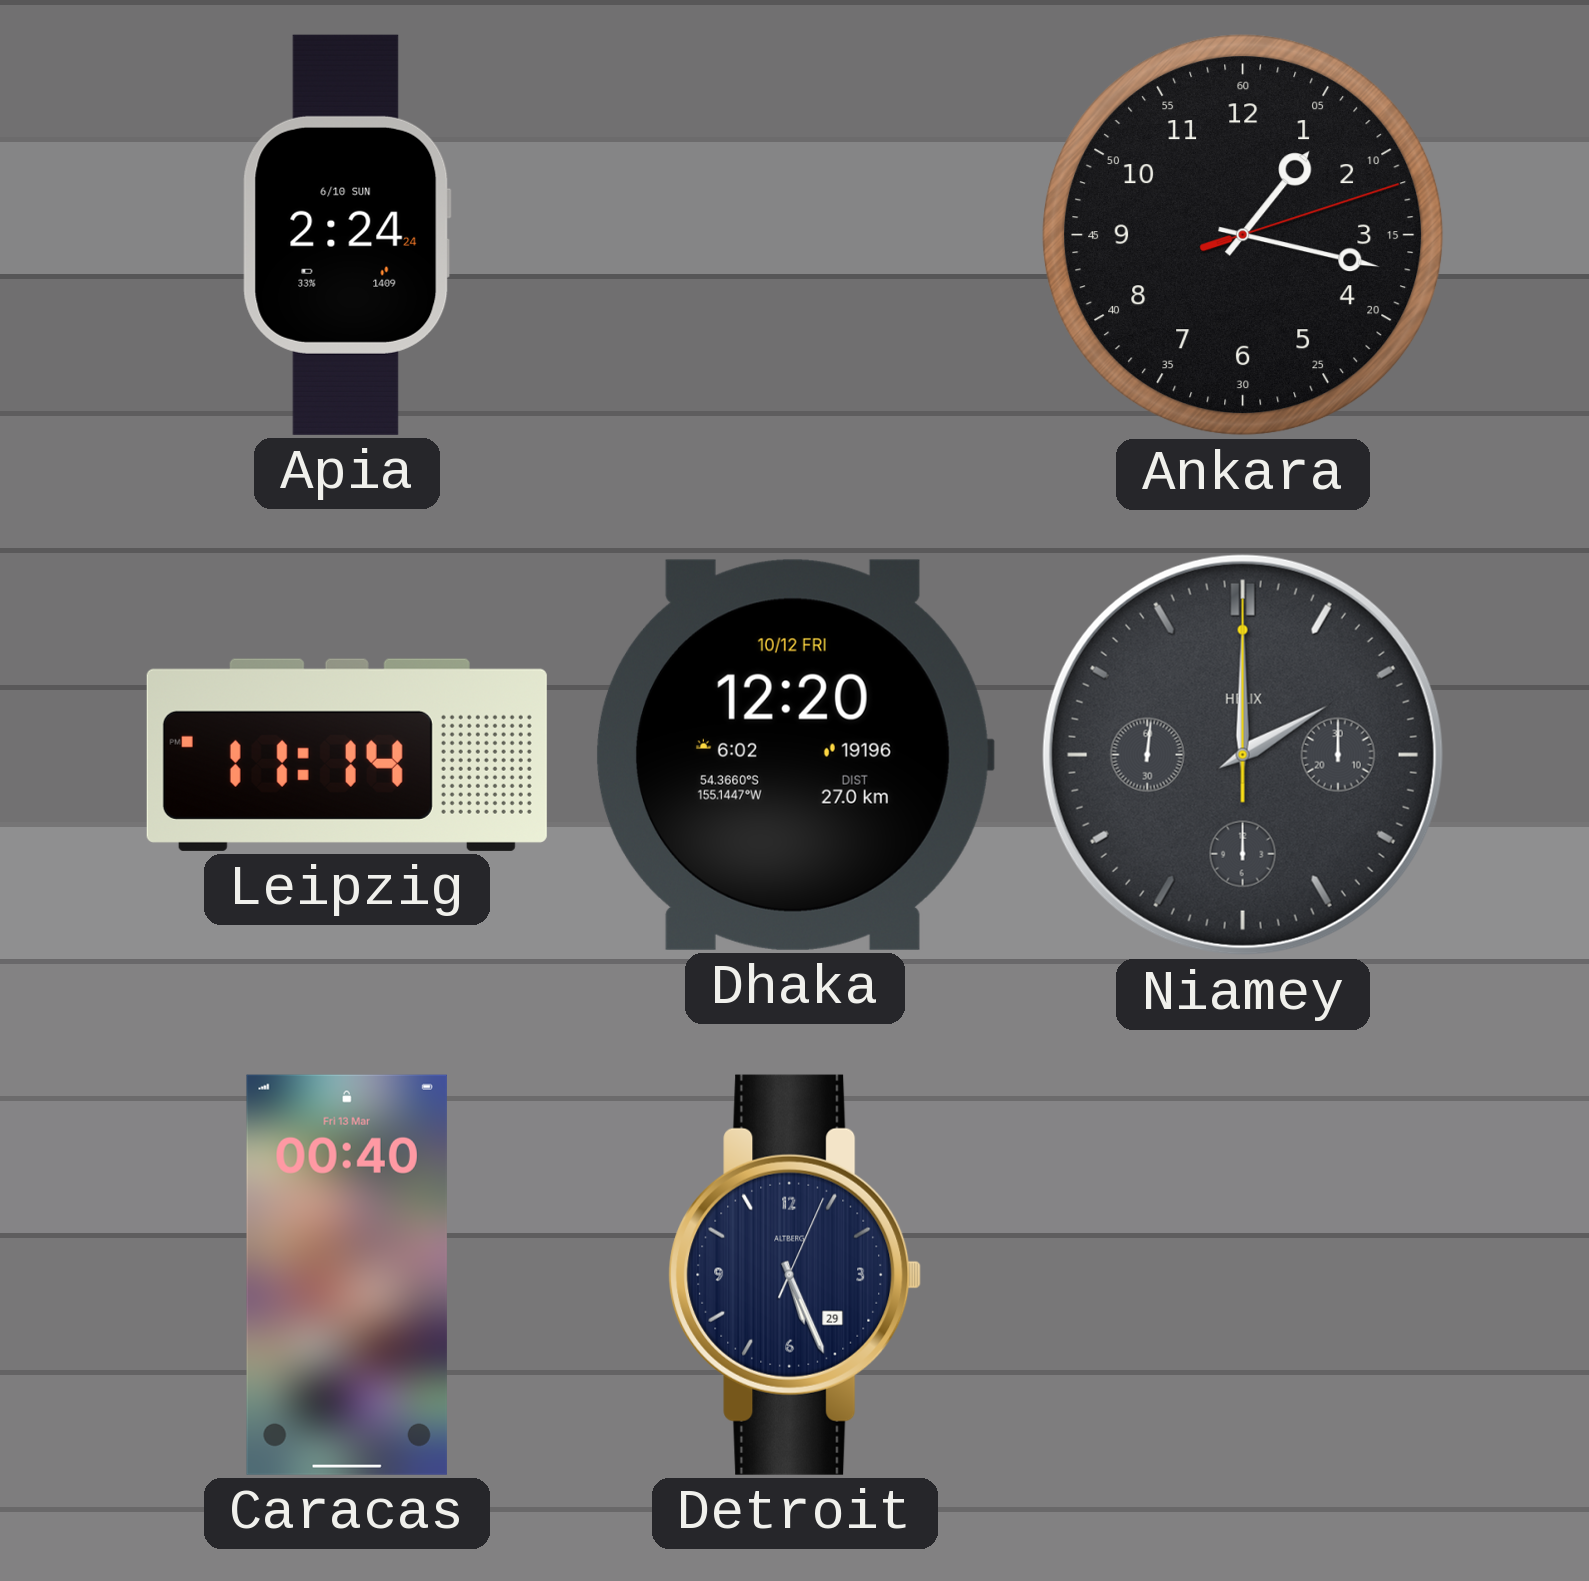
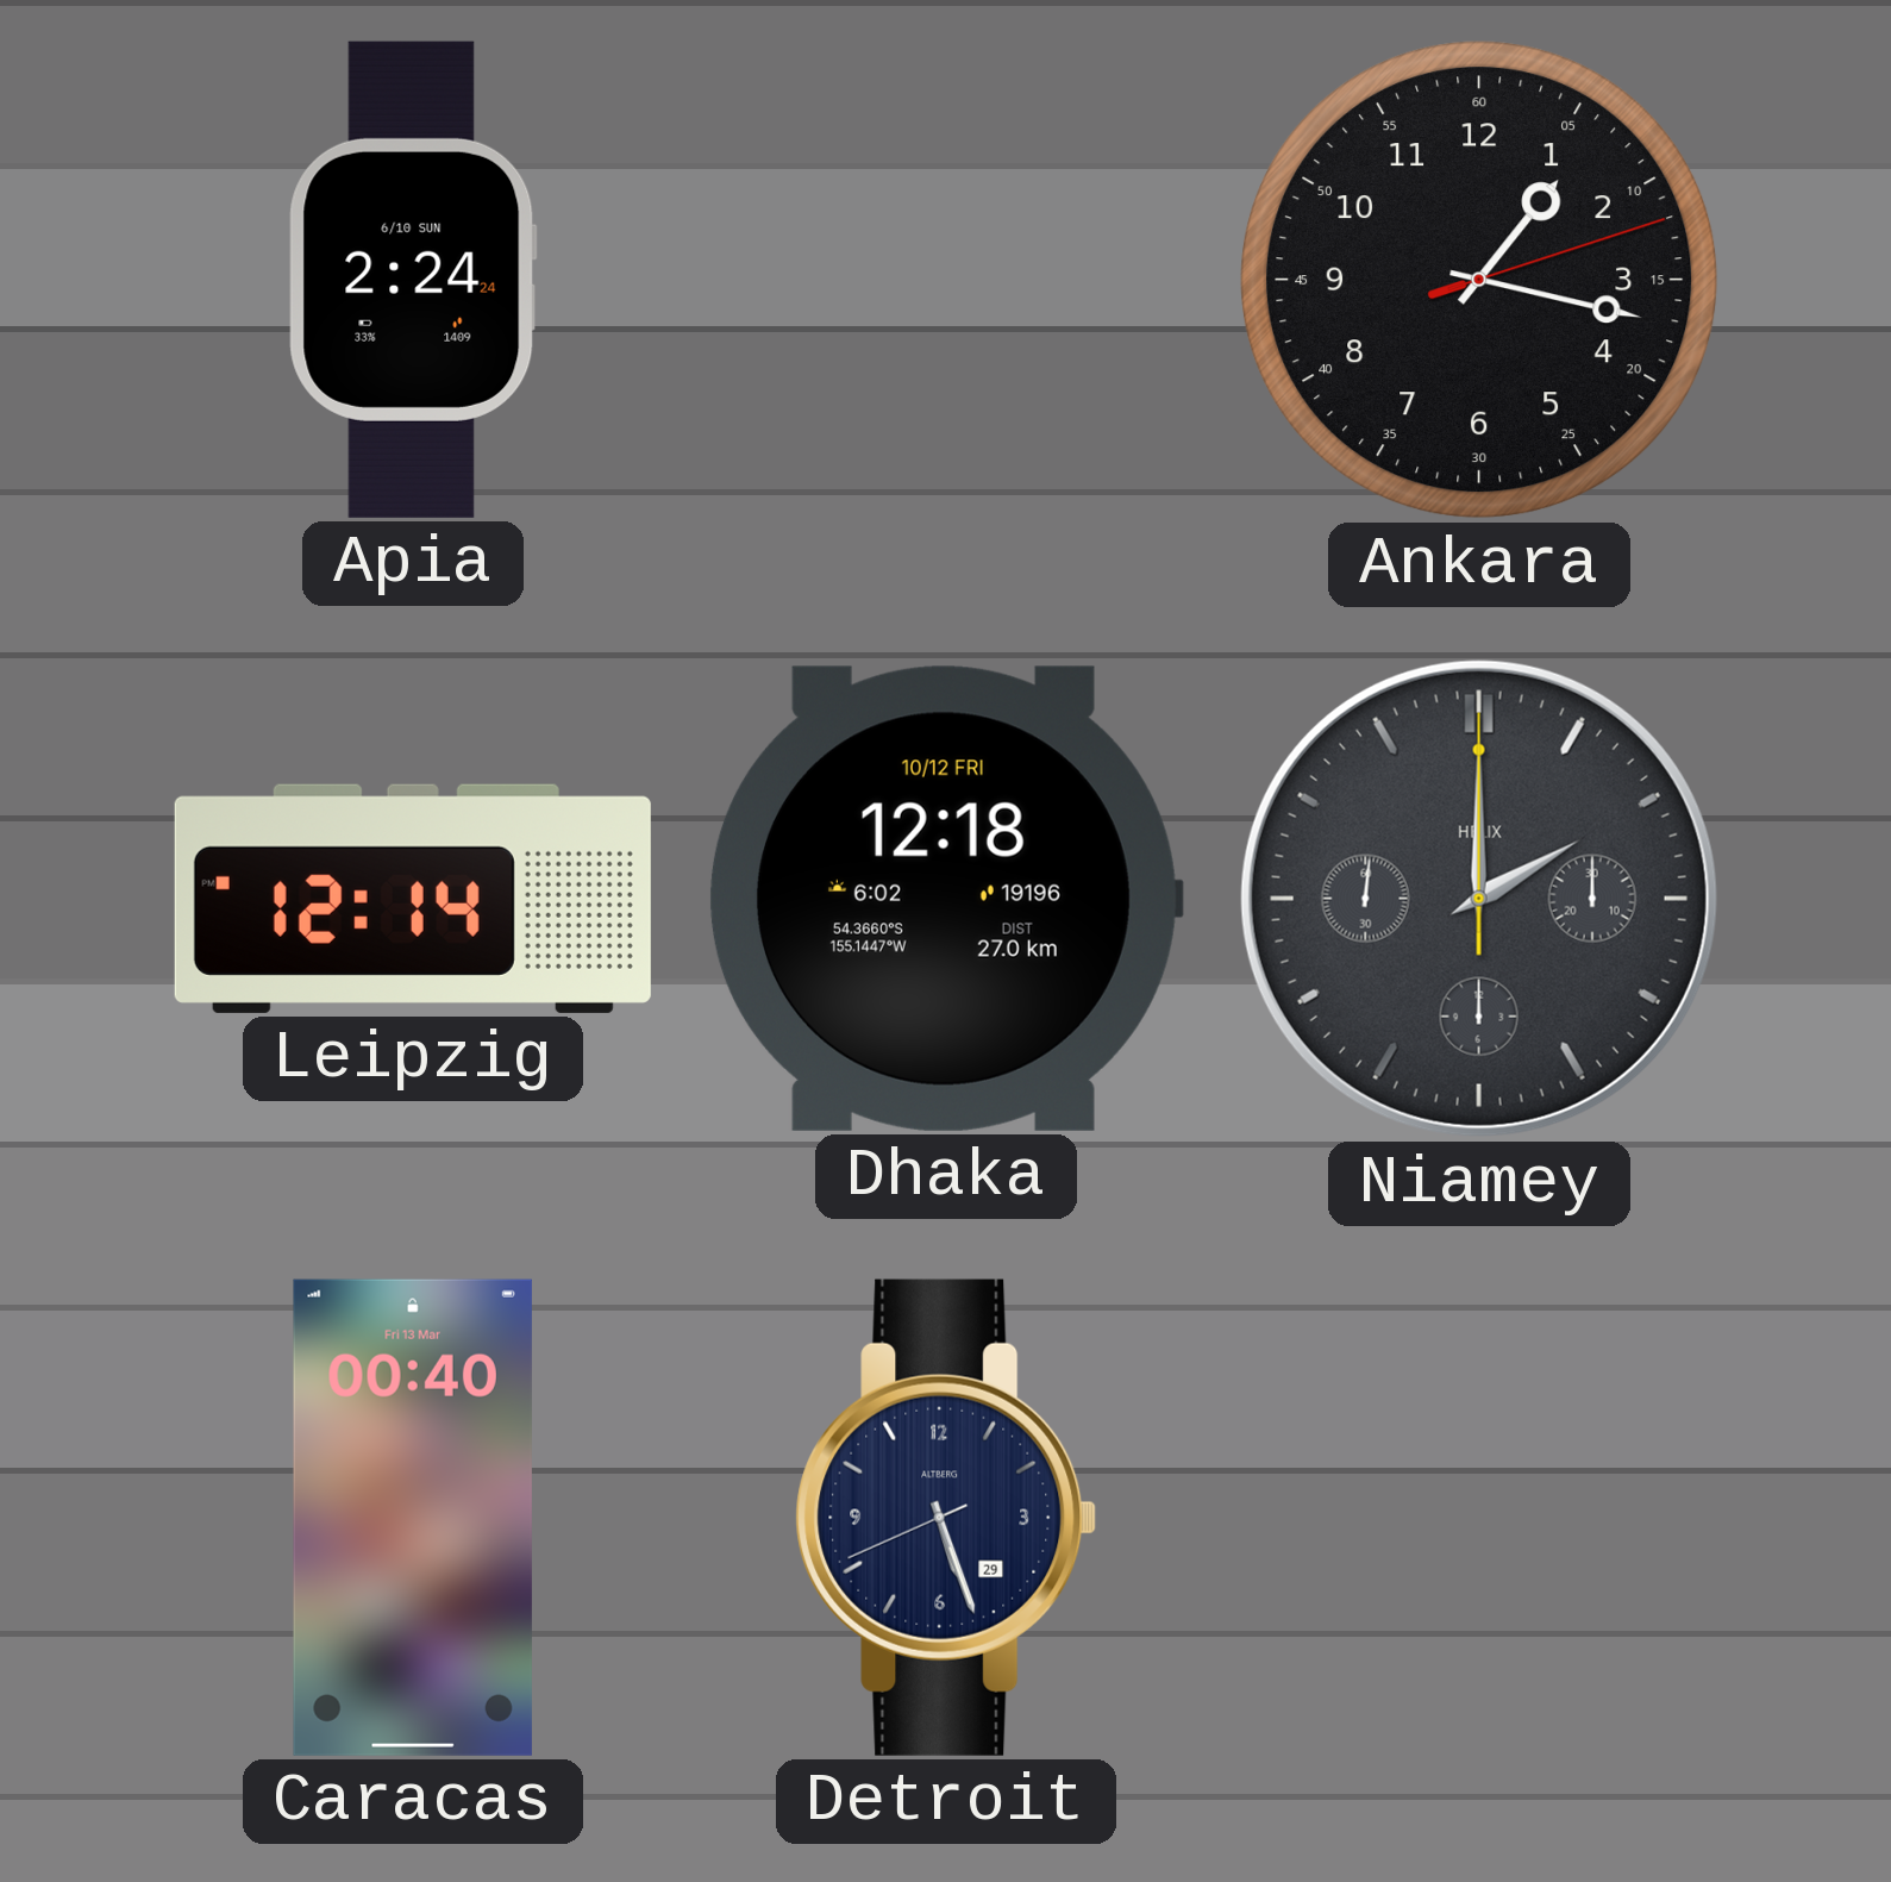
Leipzig: 11:14 -> 12:14
Dhaka: 12:20 -> 12:18
Detroit: 5:26:04 -> 5:26:41
